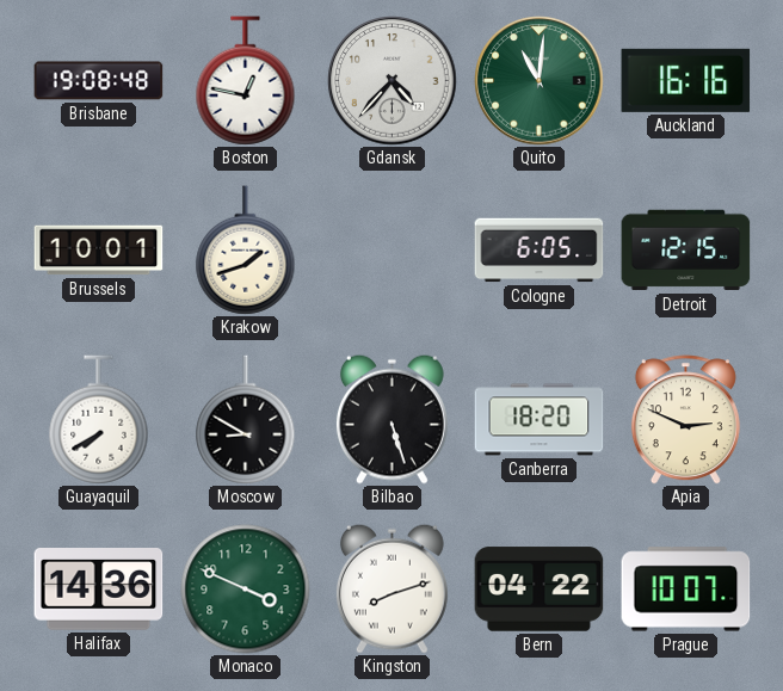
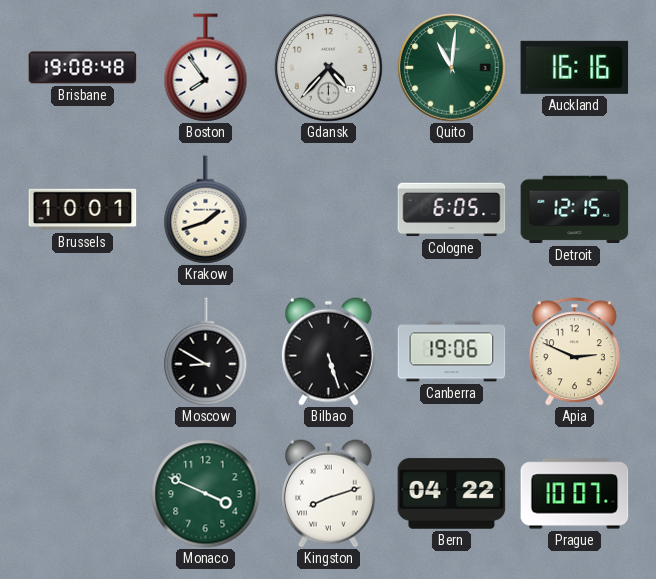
Boston: 12:47 -> 7:54
Guayaquil: 7:40 -> none
Canberra: 18:20 -> 19:06
Halifax: 14:36 -> none
